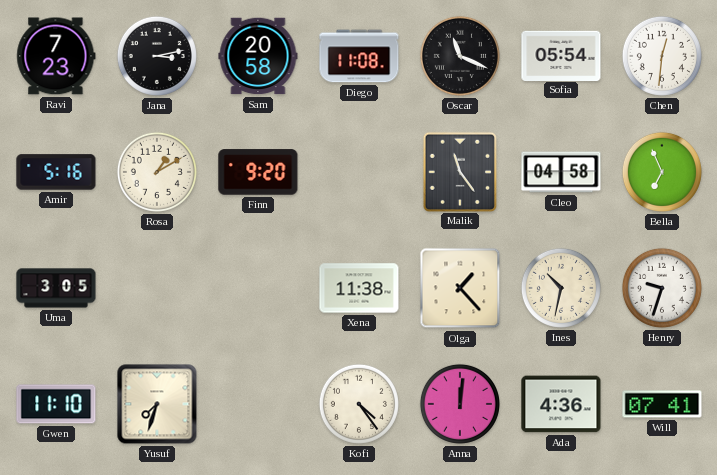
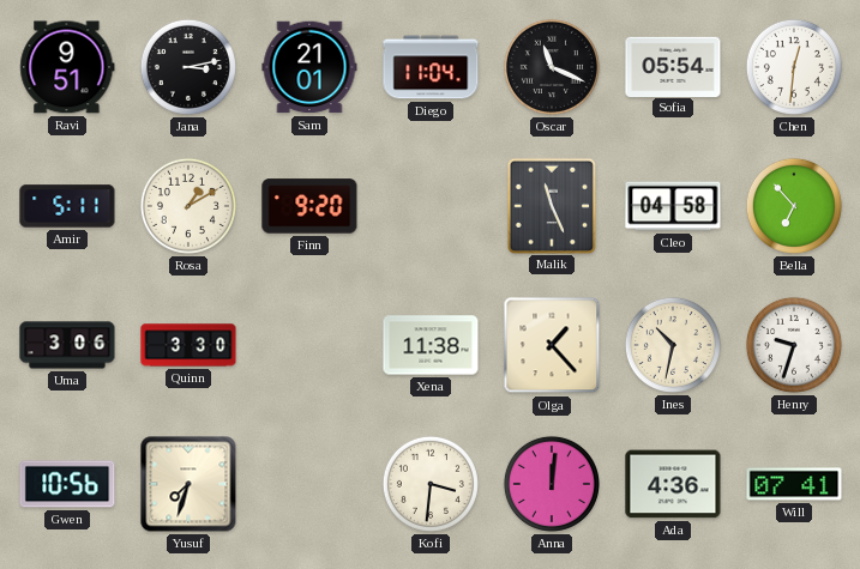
Ravi: 7:23 -> 9:51
Sam: 20:58 -> 21:01
Diego: 11:08 -> 11:04
Amir: 5:16 -> 5:11
Malik: 11:24 -> 11:26
Bella: 6:56 -> 6:53
Uma: 3:05 -> 3:06
Quinn: none -> 3:30
Gwen: 11:10 -> 10:56
Kofi: 4:24 -> 3:31
